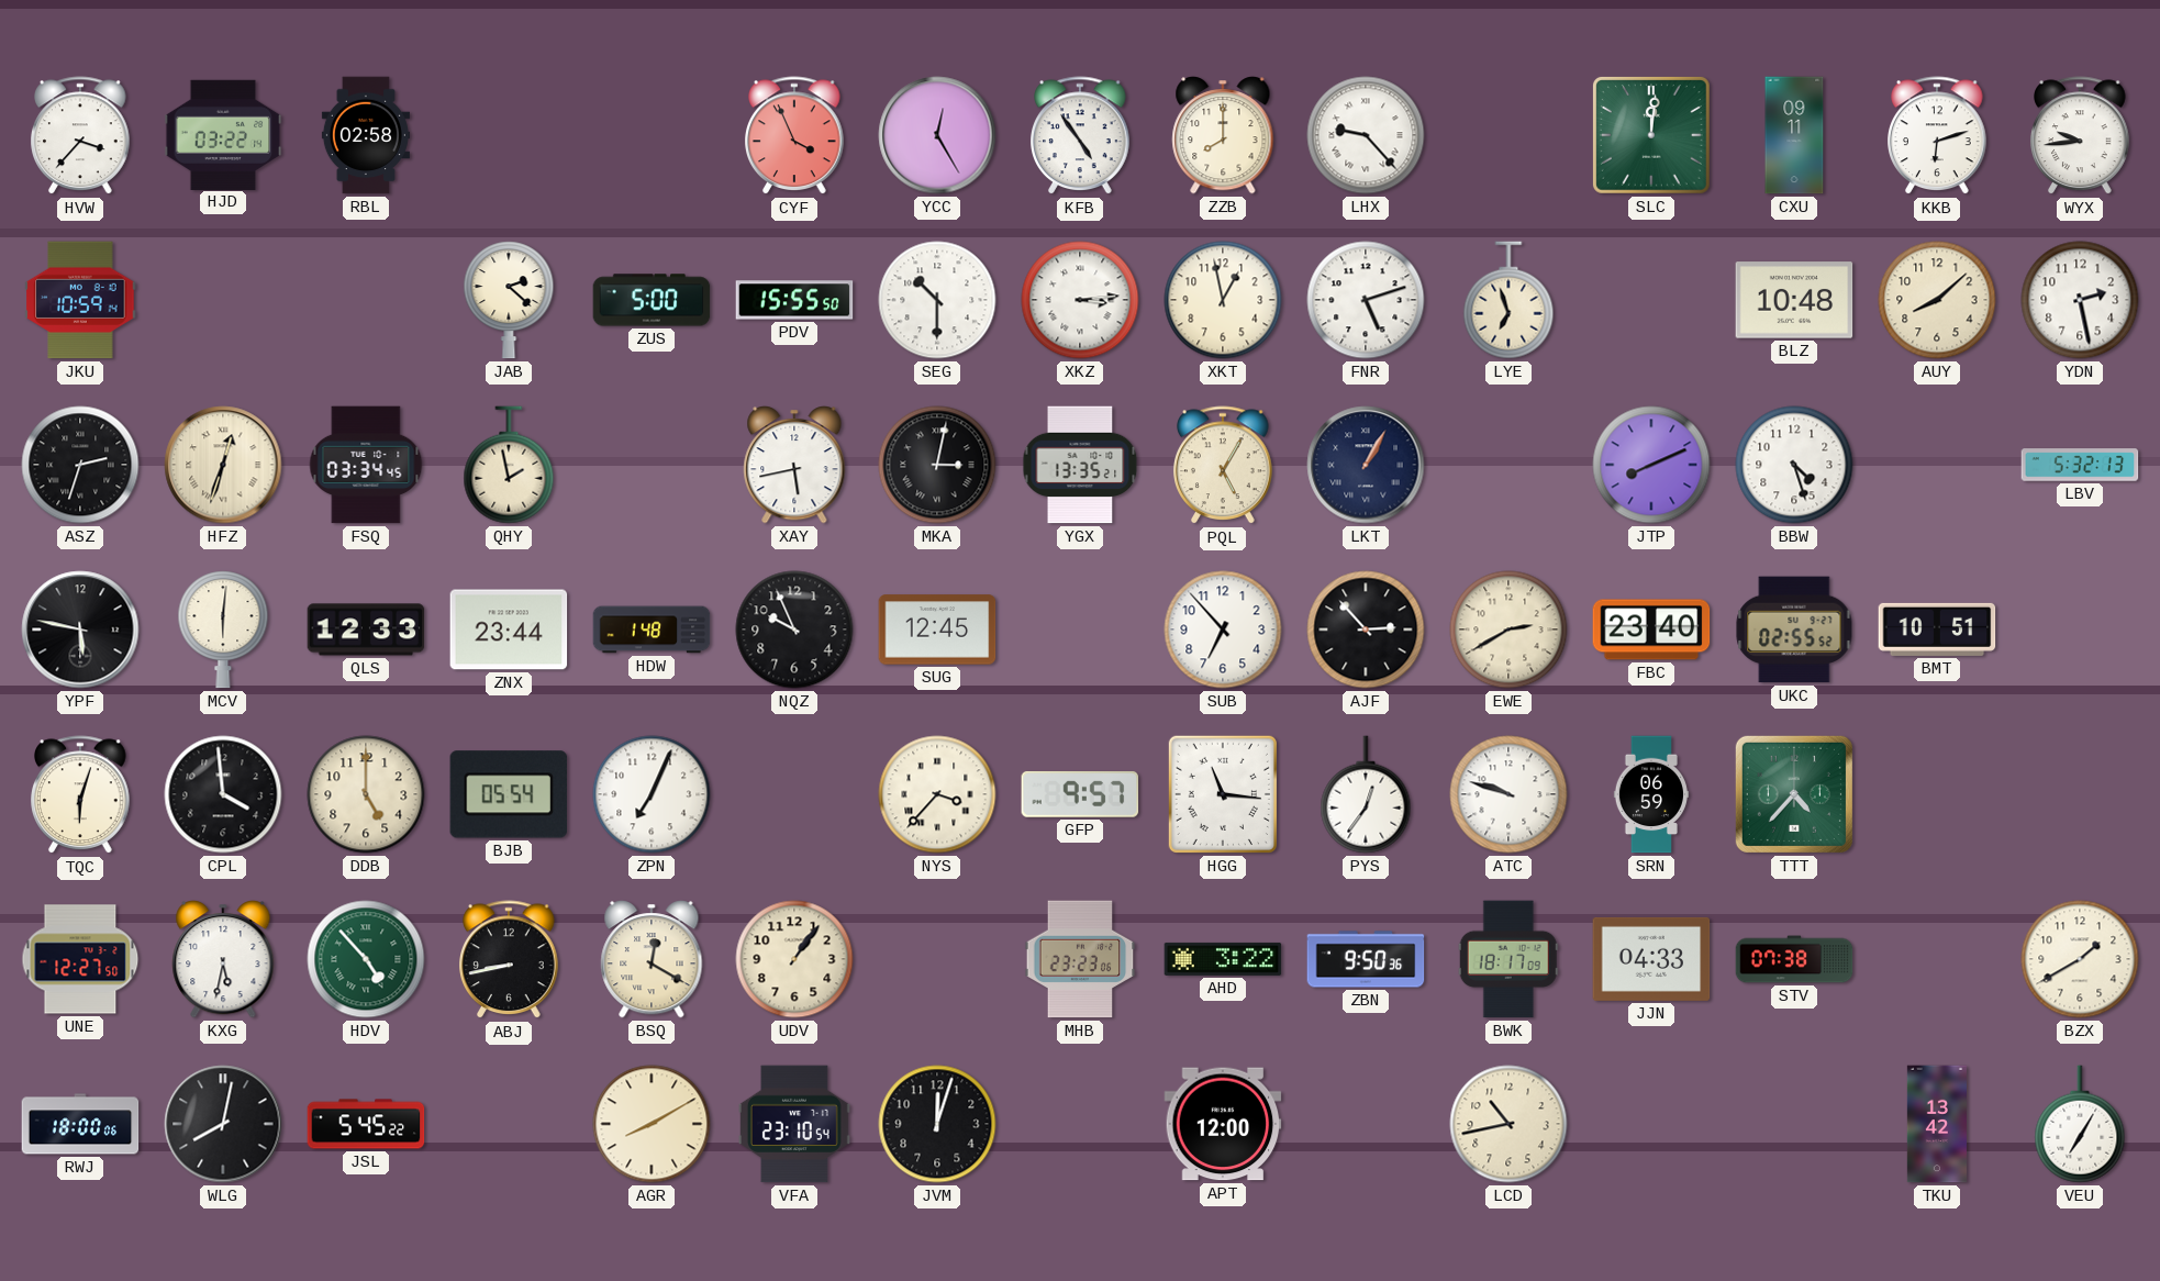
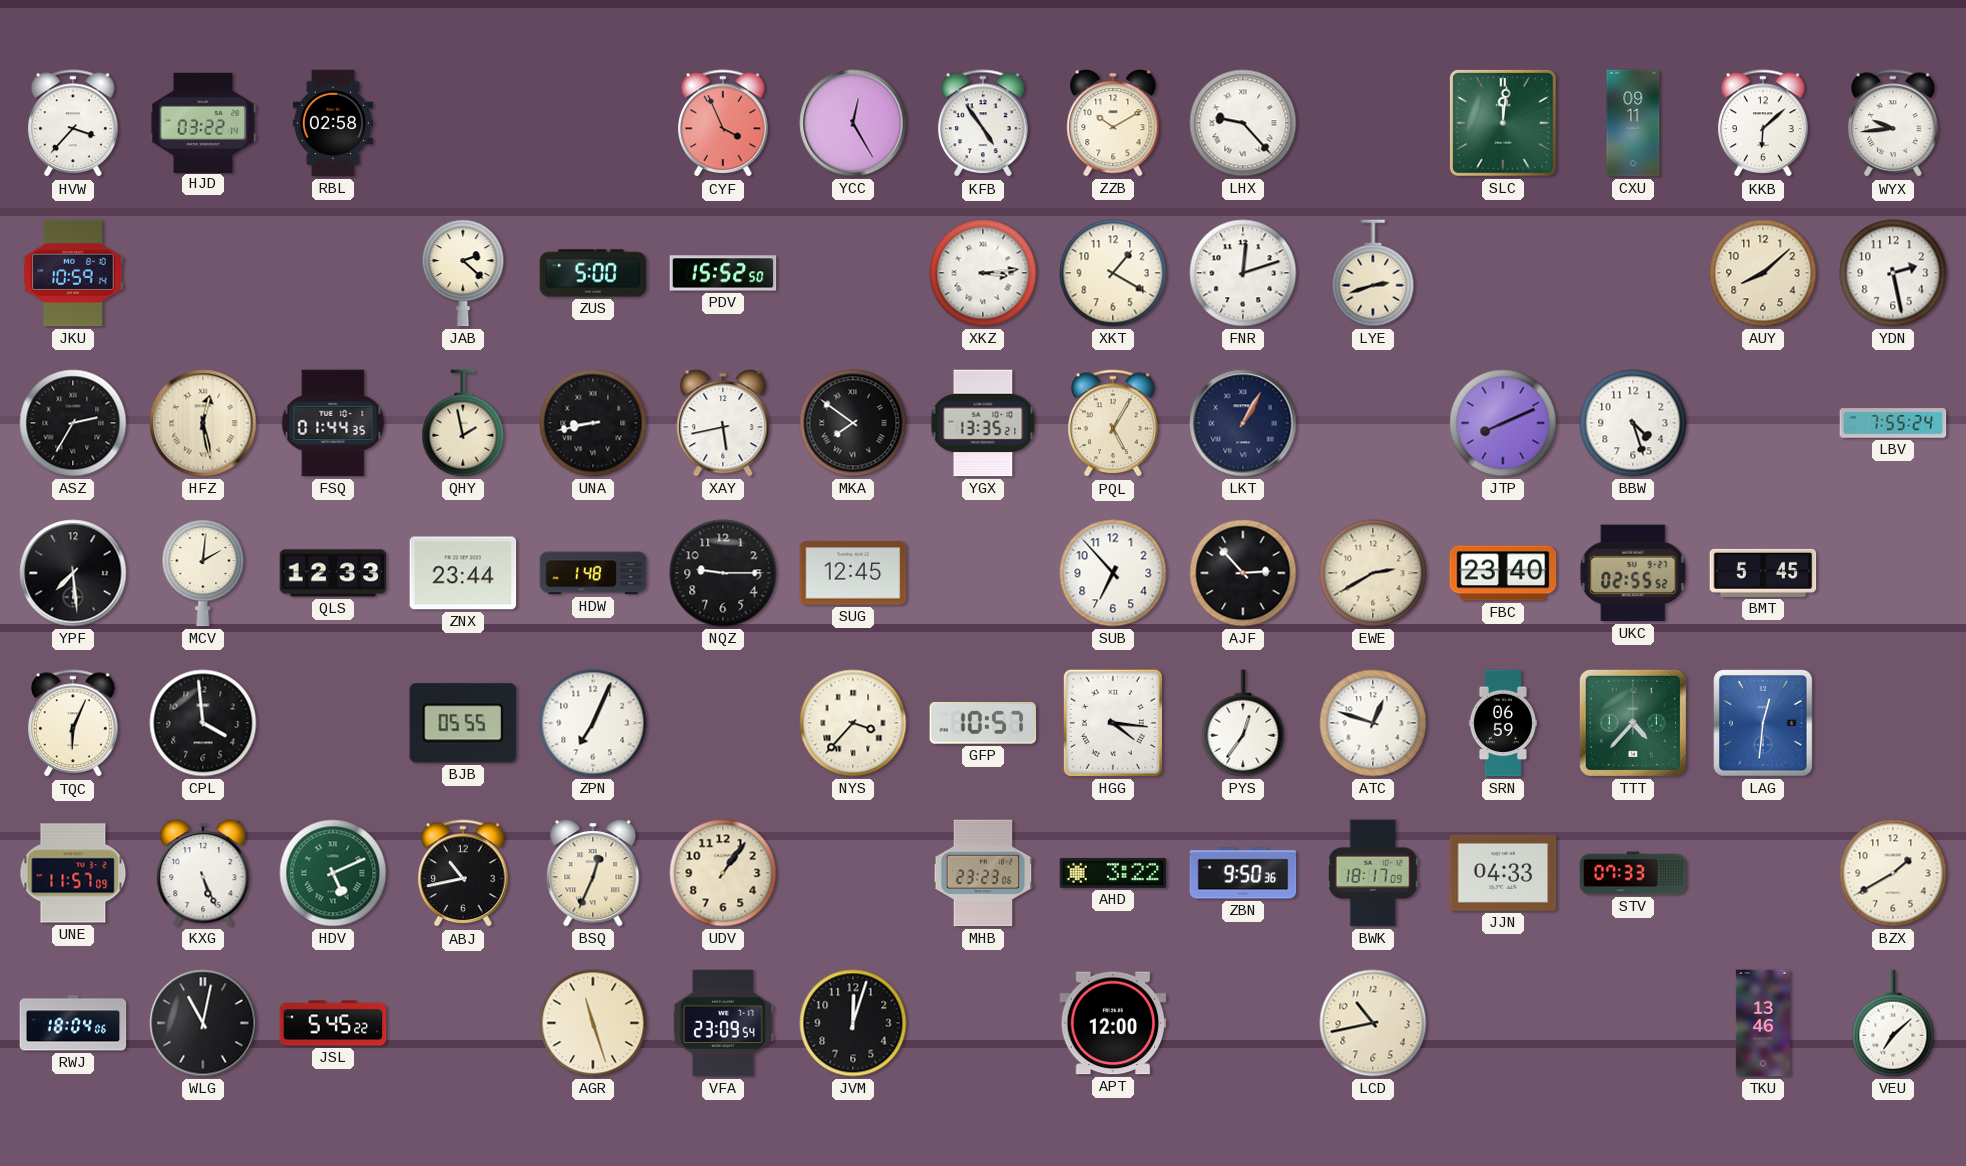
ZZB: 8:00 -> 10:10
KKB: 6:12 -> 6:08
PDV: 15:55 -> 15:52
SEG: 10:30 -> none
XKT: 12:58 -> 1:20
FNR: 5:12 -> 12:12
LYE: 6:57 -> 2:42
BLZ: 10:48 -> none
ASZ: 2:33 -> 2:35
HFZ: 12:33 -> 12:28
FSQ: 03:34 -> 01:44
UNA: none -> 8:43
MKA: 3:02 -> 7:51
LBV: 5:32 -> 7:55
YPF: 5:47 -> 7:29
MCV: 6:01 -> 2:01
NQZ: 9:56 -> 9:15
BMT: 10:51 -> 5:45
TQC: 6:03 -> 6:04
DDB: 5:00 -> none
BJB: 05:54 -> 05:55
GFP: 9:57 -> 10:57
HGG: 11:16 -> 4:16
ATC: 9:48 -> 12:48
LAG: none -> 12:31
UNE: 12:27 -> 11:57
KXG: 5:32 -> 5:26
HDV: 4:53 -> 5:11
ABJ: 8:43 -> 10:43
BSQ: 12:20 -> 12:34
STV: 07:38 -> 07:33
RWJ: 18:00 -> 18:04
WLG: 8:02 -> 11:02
AGR: 8:10 -> 11:27
VFA: 23:10 -> 23:09
TKU: 13:42 -> 13:46
VEU: 7:05 -> 7:08
